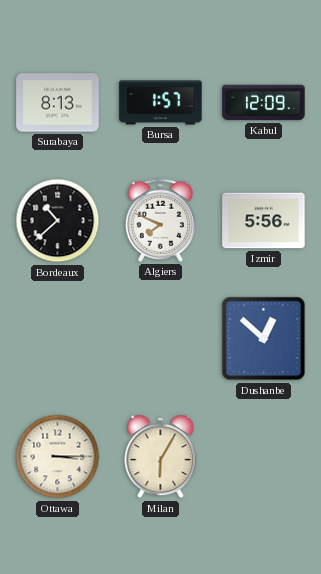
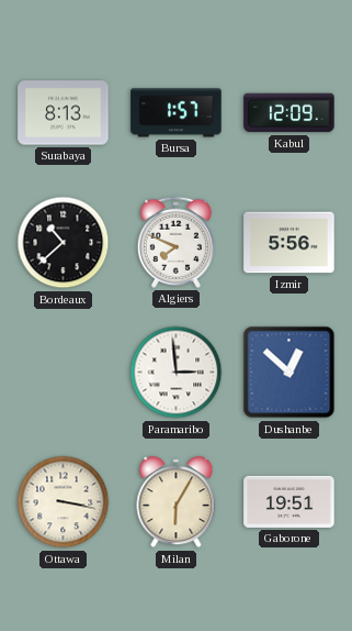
Paramaribo: none -> 2:59
Ottawa: 3:15 -> 3:17
Gaborone: none -> 19:51
